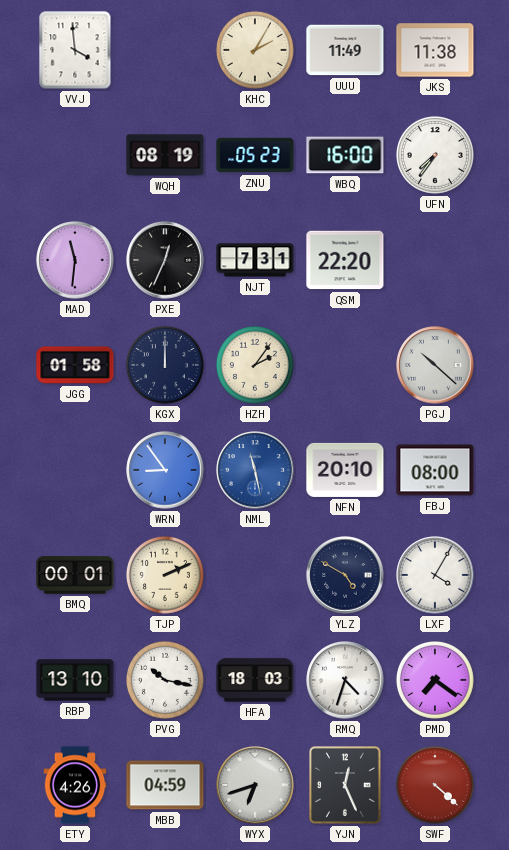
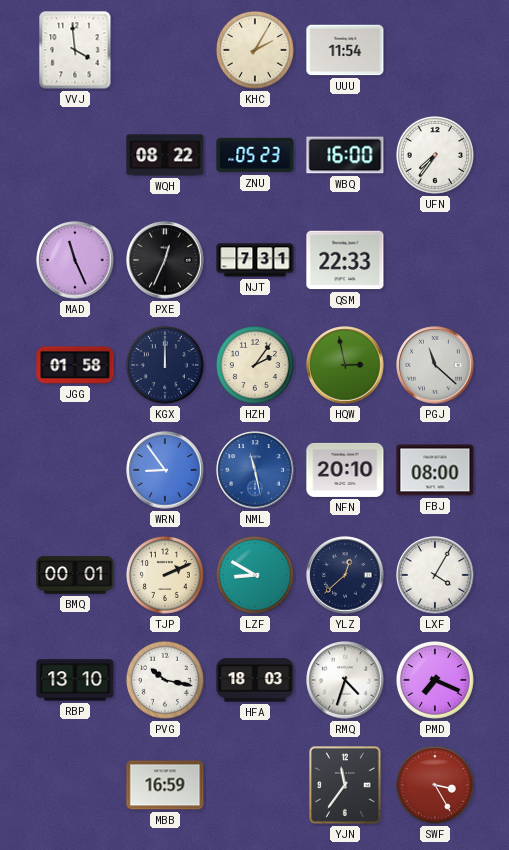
UUU: 11:49 -> 11:54
JKS: 11:38 -> none
WQH: 08:19 -> 08:22
MAD: 11:31 -> 11:26
QSM: 22:20 -> 22:33
HQW: none -> 2:58
PGJ: 10:22 -> 11:22
LZF: none -> 8:50
YLZ: 4:50 -> 12:38
PMD: 7:21 -> 7:19
ETY: 4:26 -> none
MBB: 04:59 -> 16:59
WYX: 6:42 -> none
YJN: 12:26 -> 11:36
SWF: 4:22 -> 3:25
